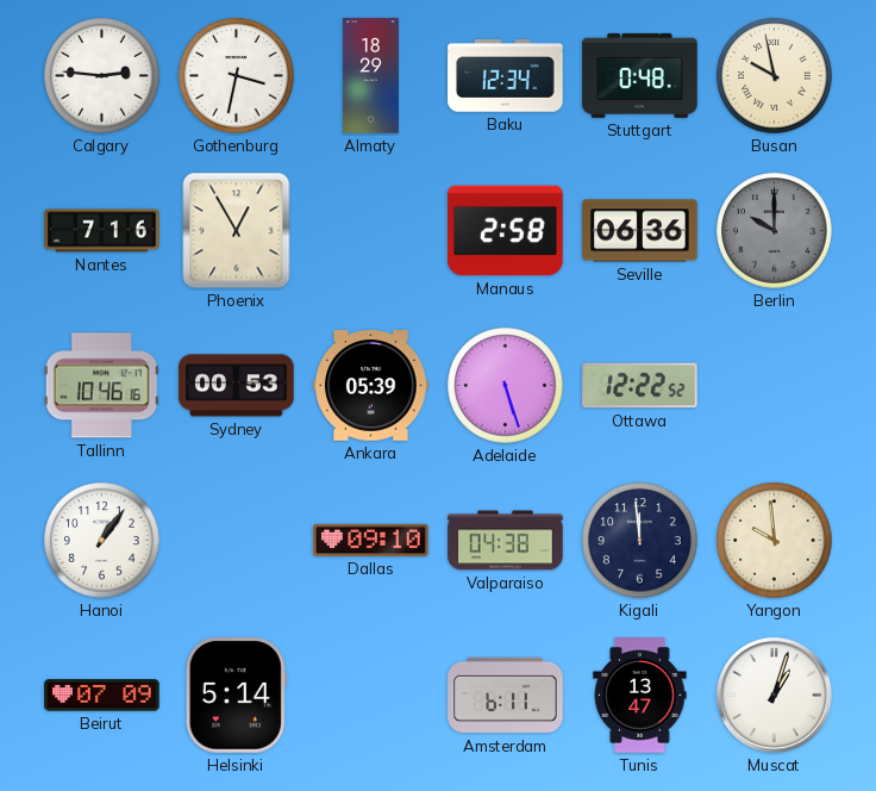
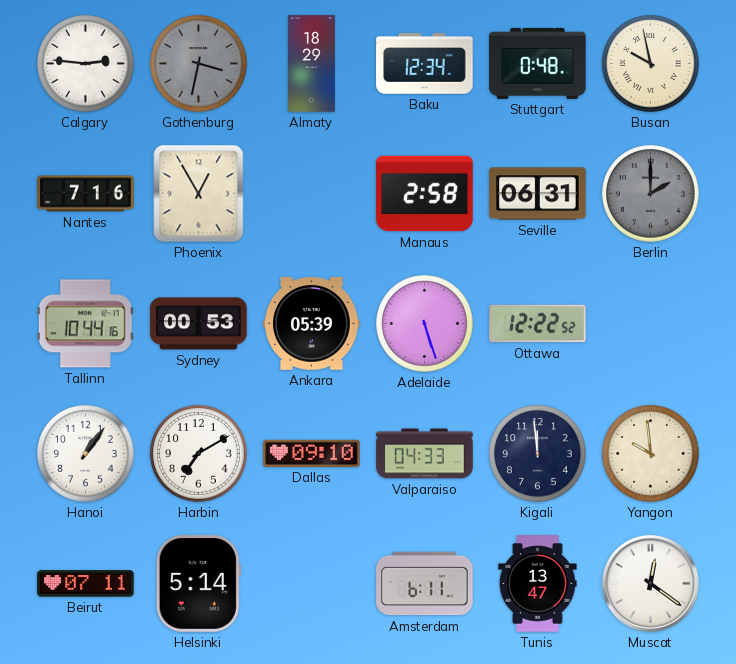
Gothenburg dial: white -> grey
Seville: 06:36 -> 06:31
Berlin: 10:00 -> 2:00
Tallinn: 10:46 -> 10:44
Harbin: none -> 7:10
Valparaiso: 04:38 -> 04:33
Beirut: 07:09 -> 07:11
Muscat: 1:03 -> 12:21
